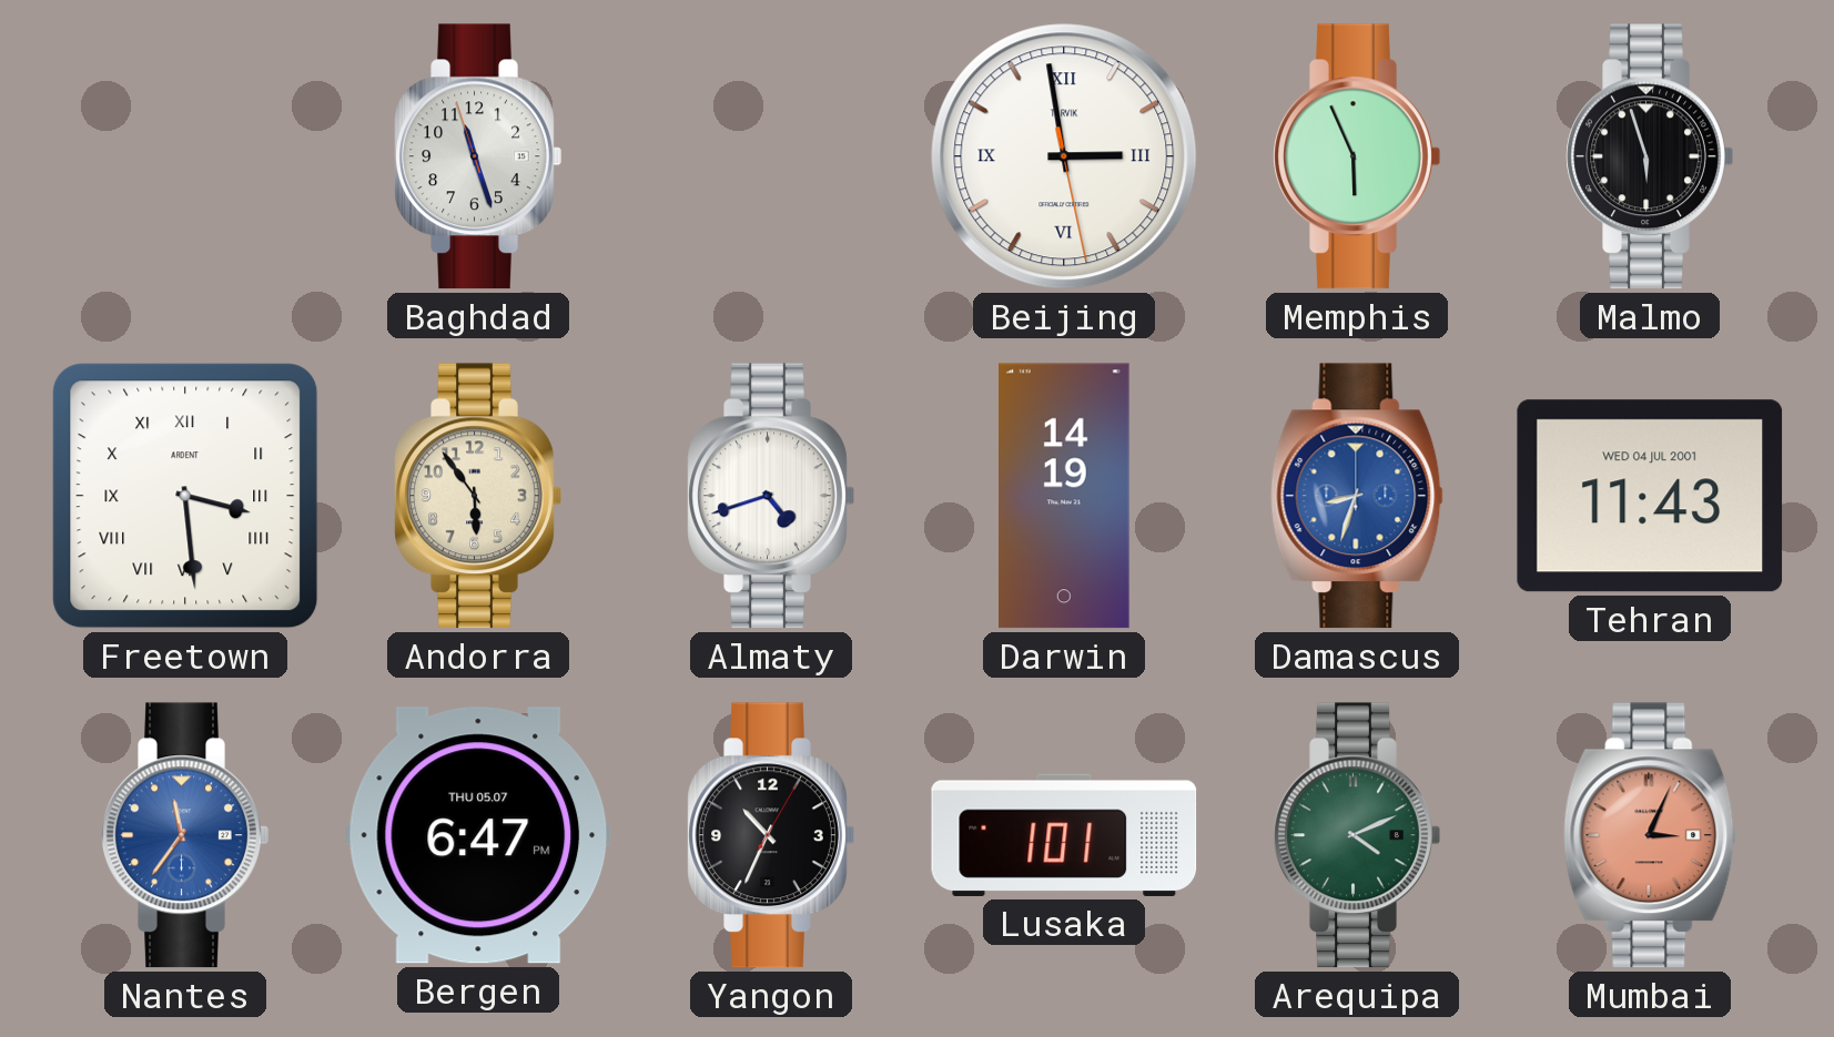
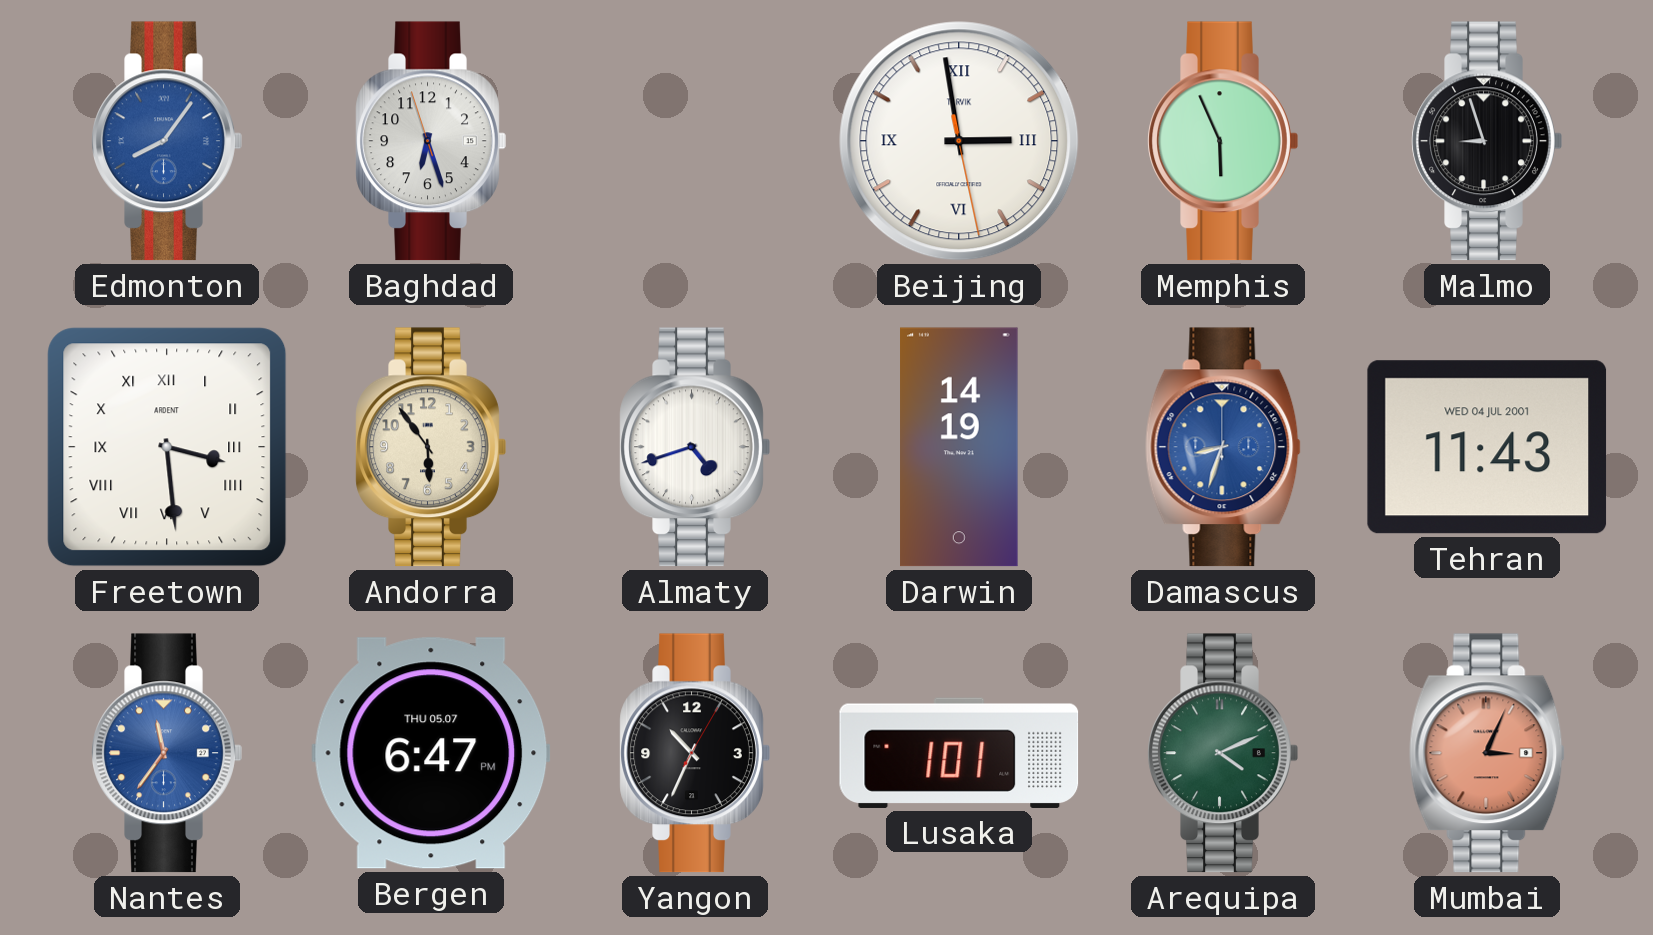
Edmonton: none -> 8:06
Baghdad: 11:26 -> 6:26
Malmo: 5:57 -> 8:57
